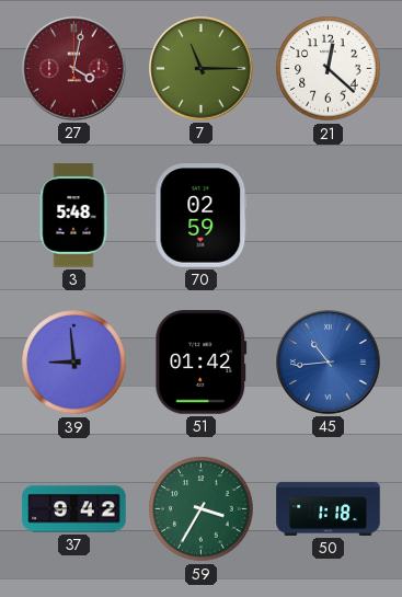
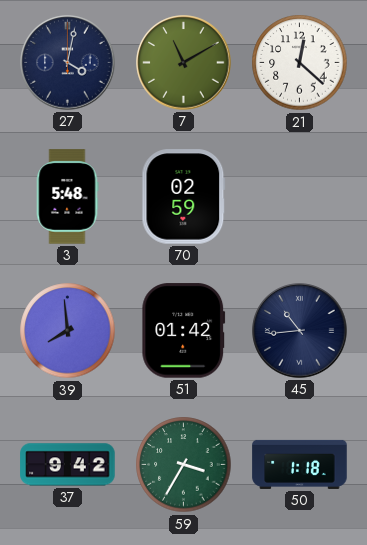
27 dial: burgundy -> navy
7: 11:15 -> 11:10
39: 8:59 -> 7:59
45 dial: blue -> navy
